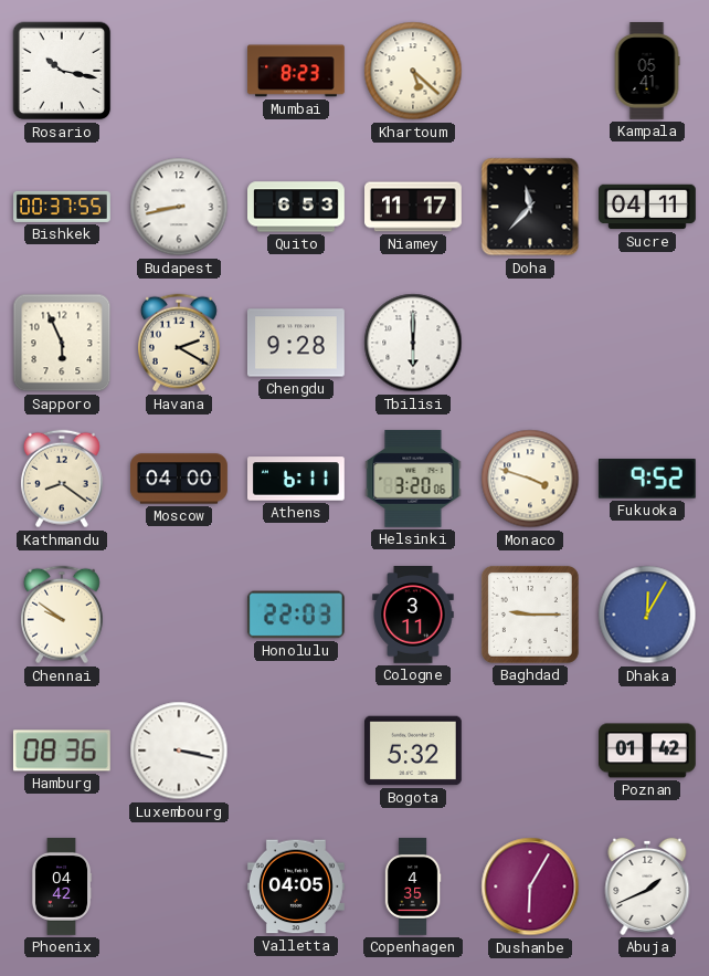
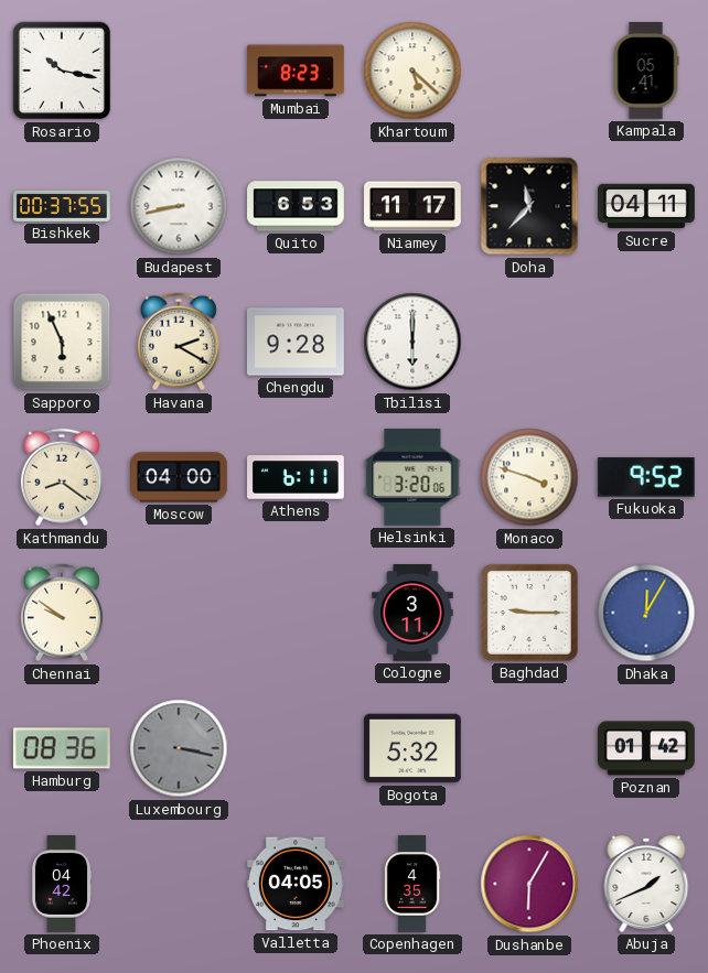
Honolulu: 22:03 -> none
Luxembourg dial: white -> grey
